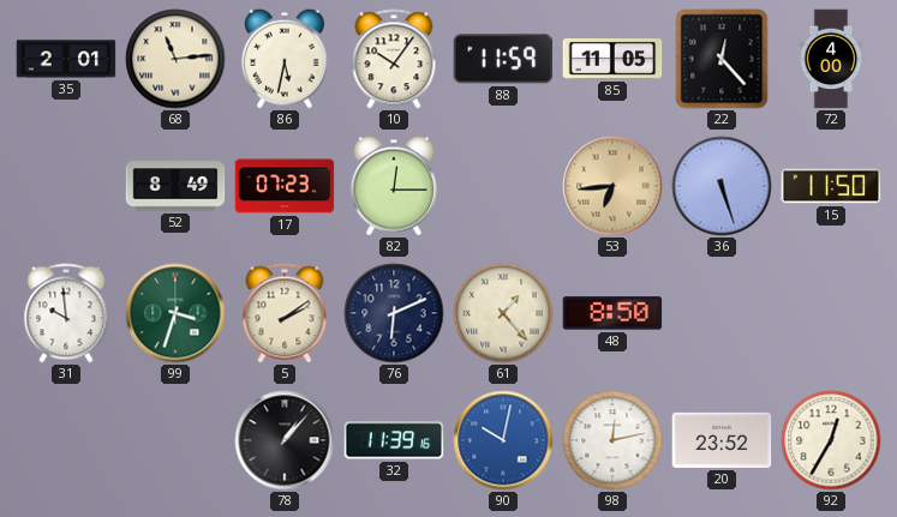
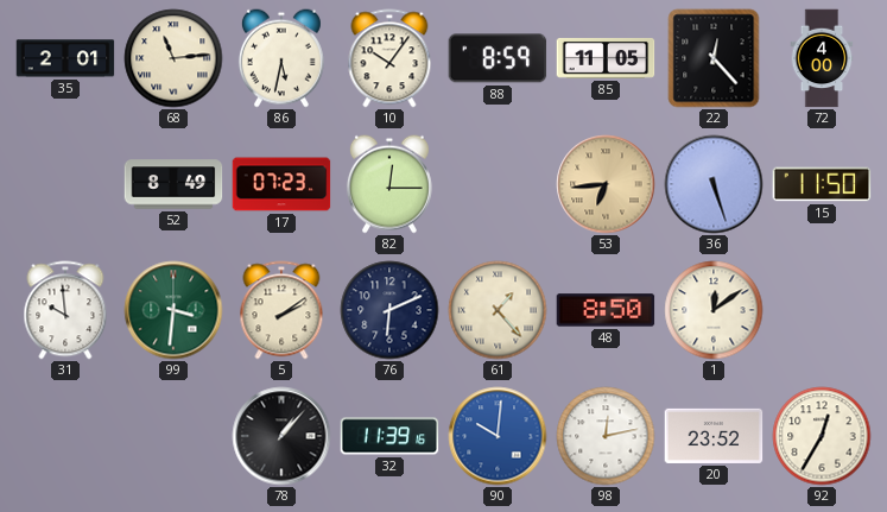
88: 11:59 -> 8:59
99: 3:33 -> 3:31
1: none -> 12:09
90: 10:02 -> 10:01
